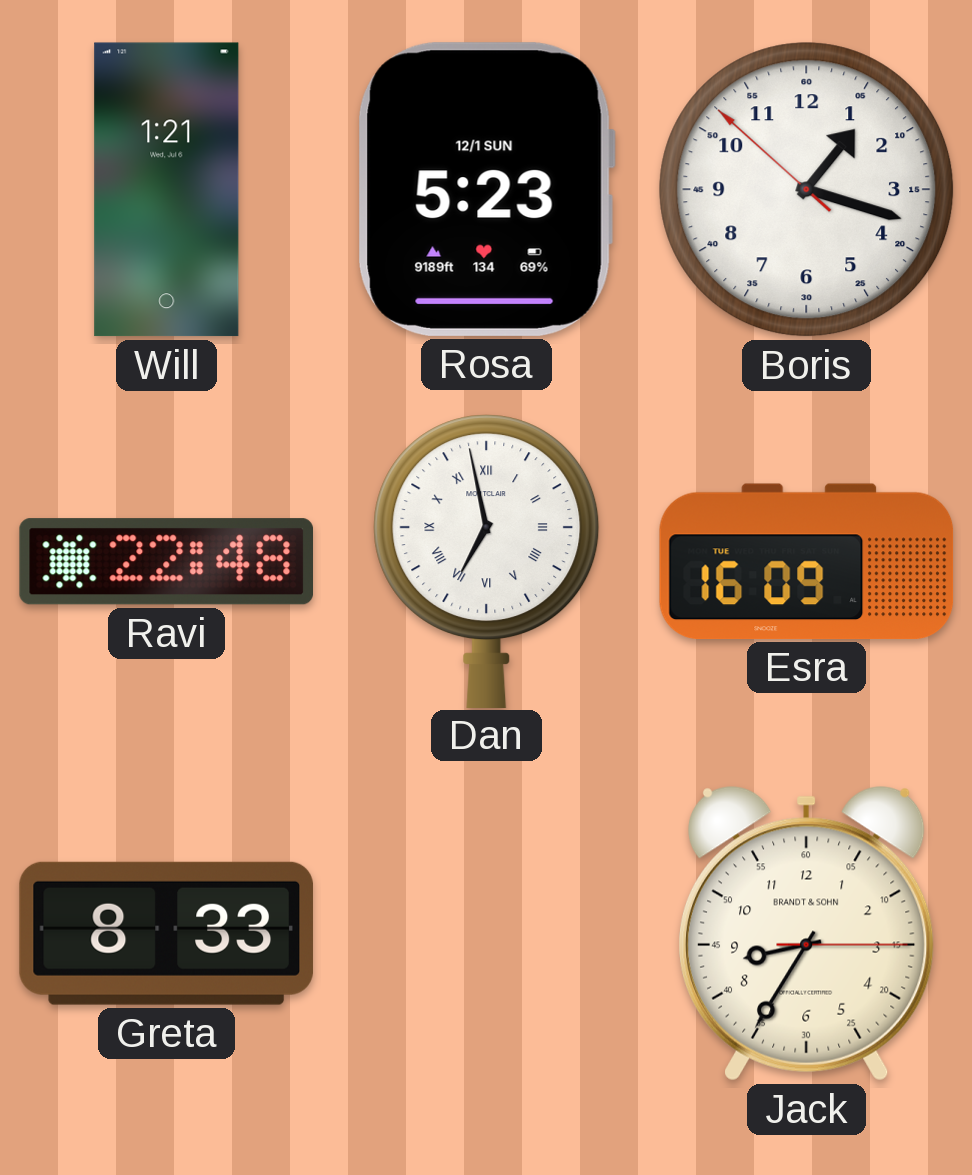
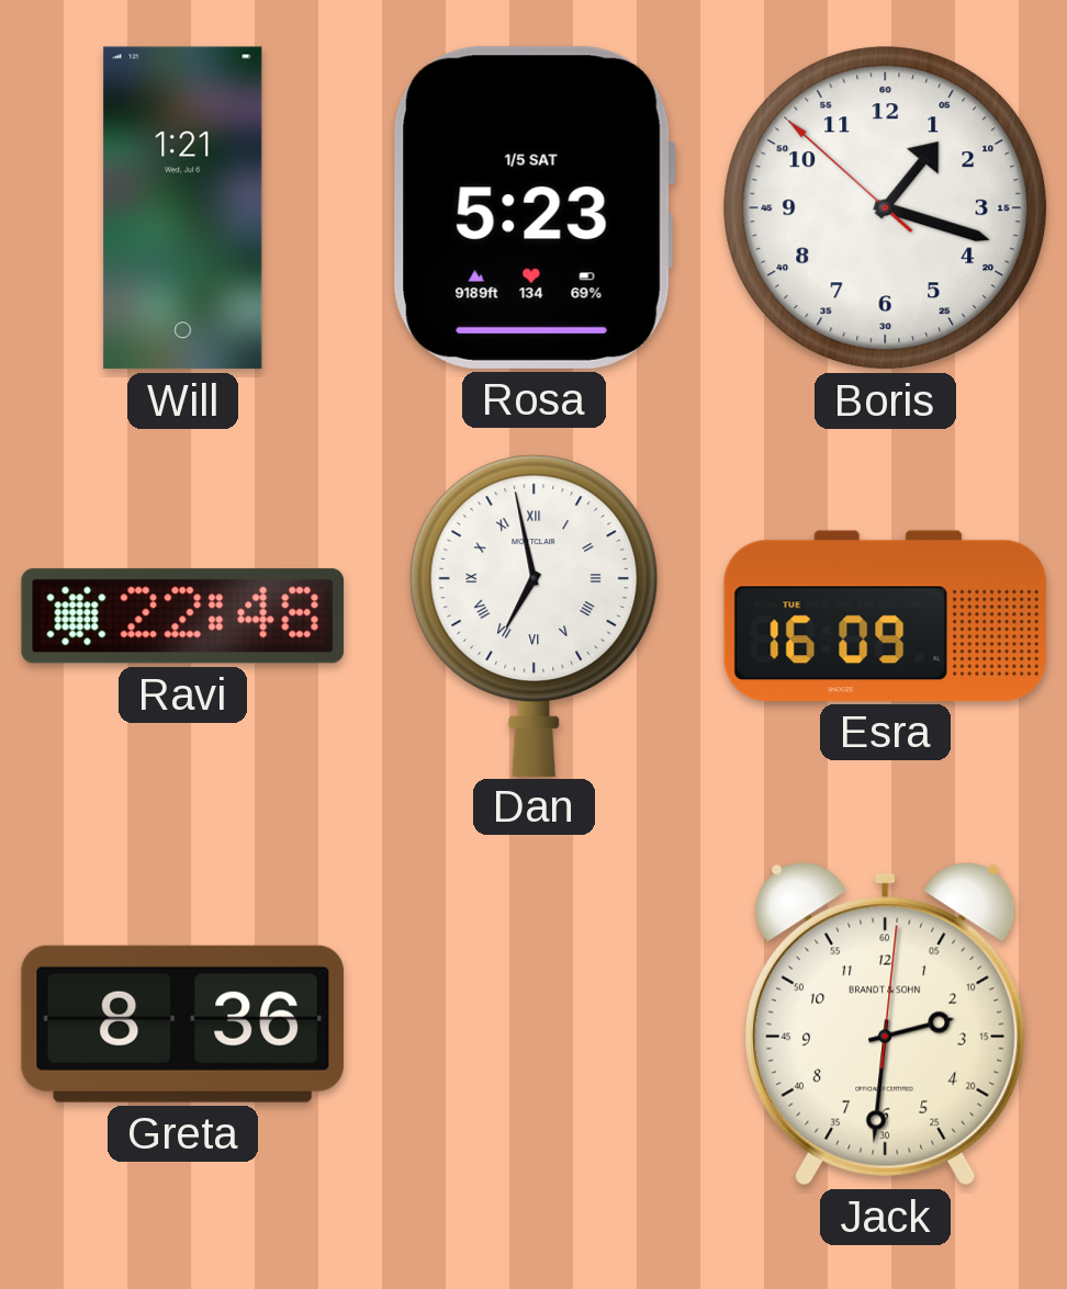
Rosa date: 12/1 SUN -> 1/5 SAT
Greta: 8:33 -> 8:36
Jack: 8:35 -> 2:31
